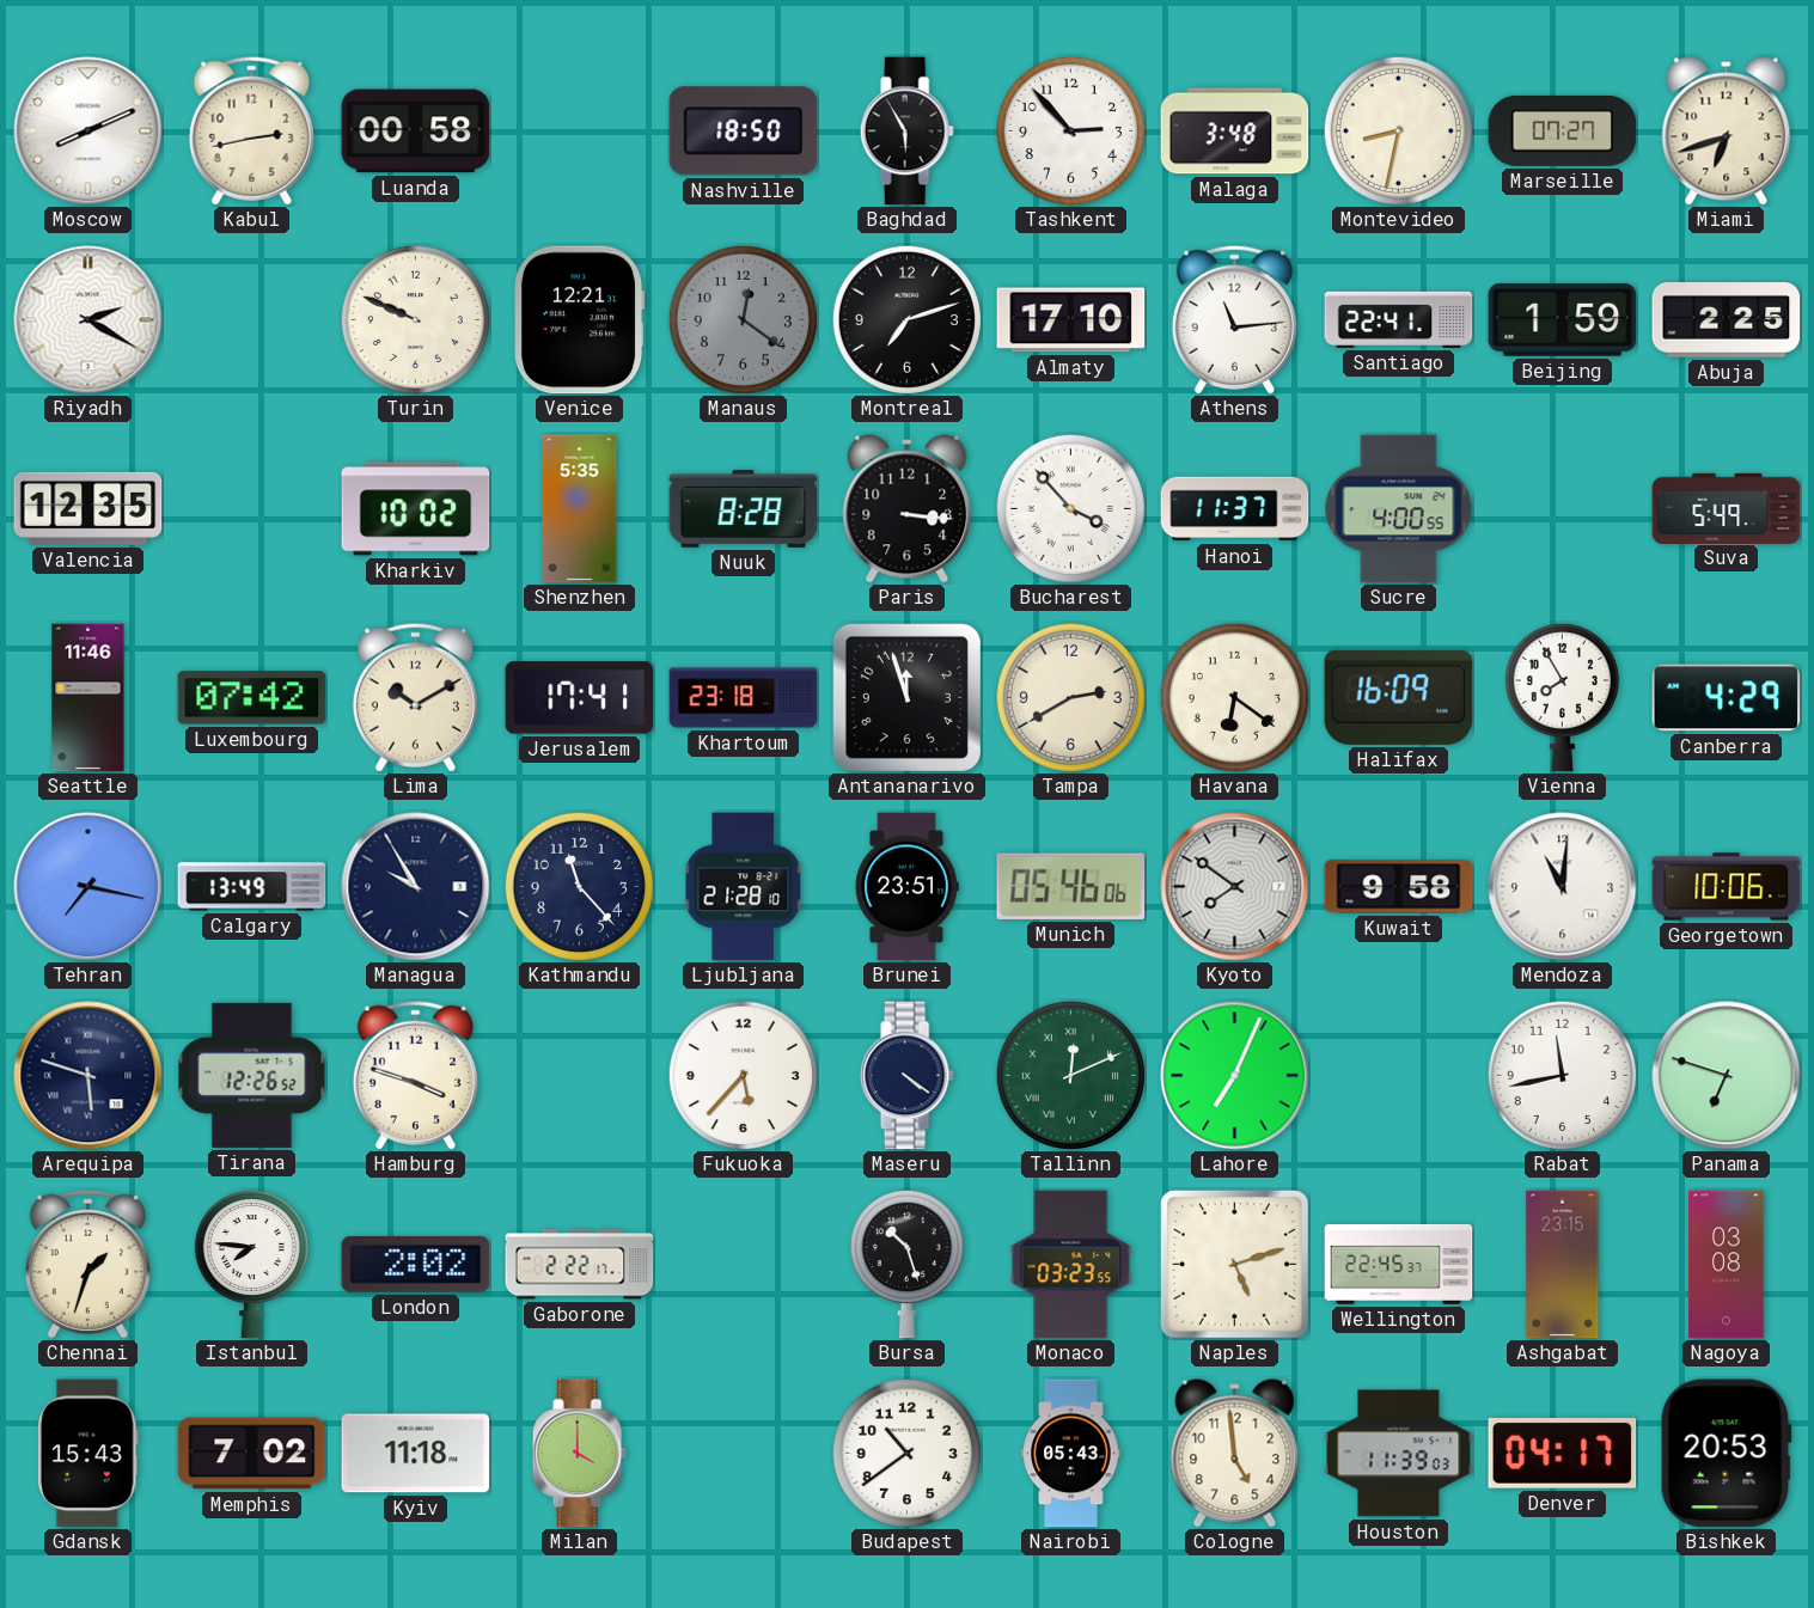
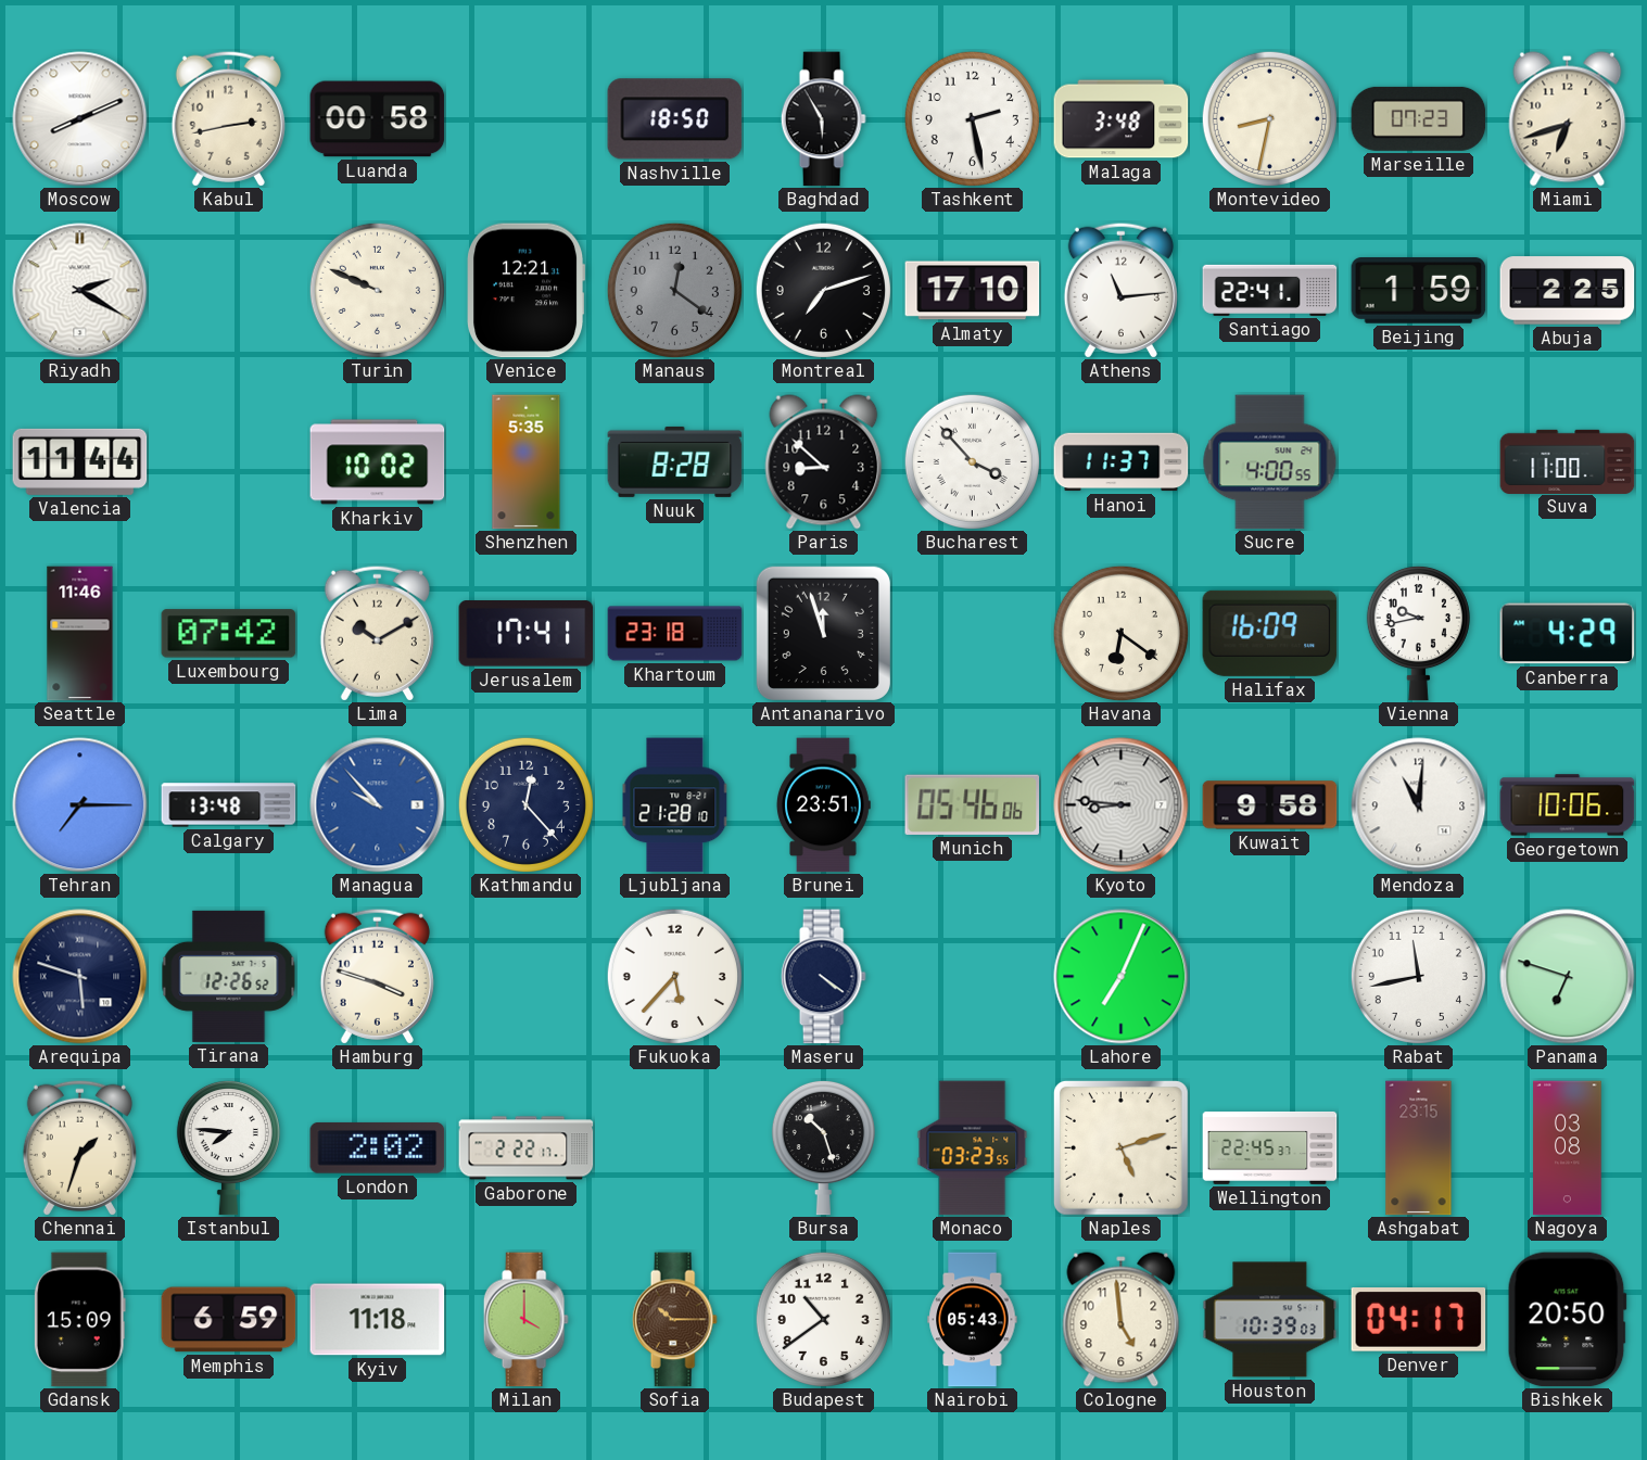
Tashkent: 2:53 -> 2:28
Marseille: 07:27 -> 07:23
Valencia: 12:35 -> 11:44
Paris: 3:16 -> 8:52
Suva: 5:49 -> 11:00
Tampa: 2:40 -> none
Vienna: 7:55 -> 9:43
Tehran: 7:17 -> 7:15
Calgary: 13:49 -> 13:48
Managua: 9:55 -> 9:53
Managua dial: navy -> blue
Kathmandu: 11:23 -> 12:23
Kyoto: 7:51 -> 8:46
Tallinn: 12:11 -> none
Gdansk: 15:43 -> 15:09
Memphis: 7:02 -> 6:59
Sofia: none -> 10:15
Houston: 11:39 -> 10:39
Bishkek: 20:53 -> 20:50
